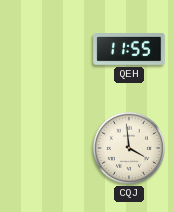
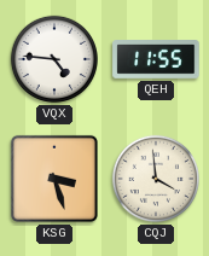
VQX: none -> 4:46
KSG: none -> 3:27
